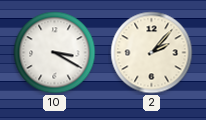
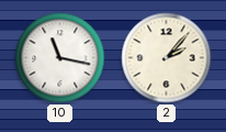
10: 3:20 -> 11:17
